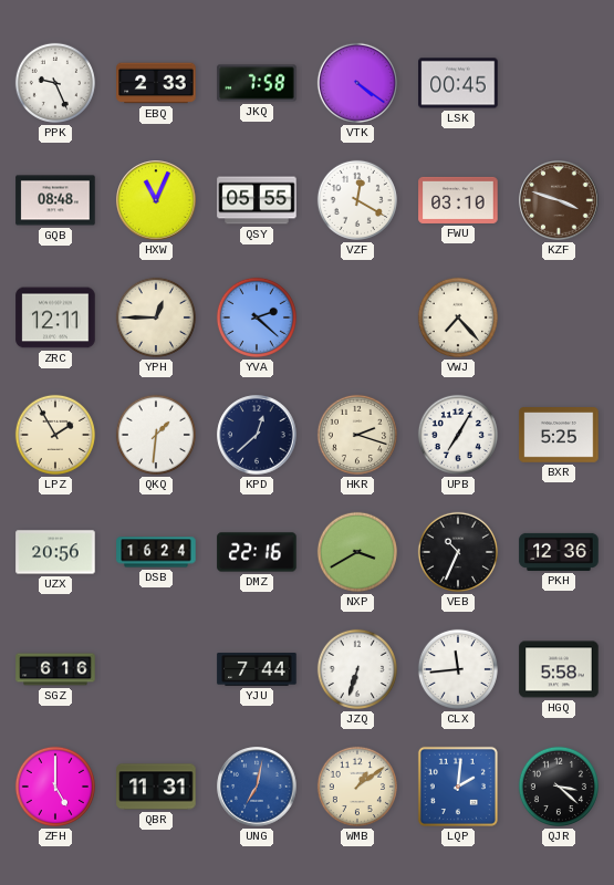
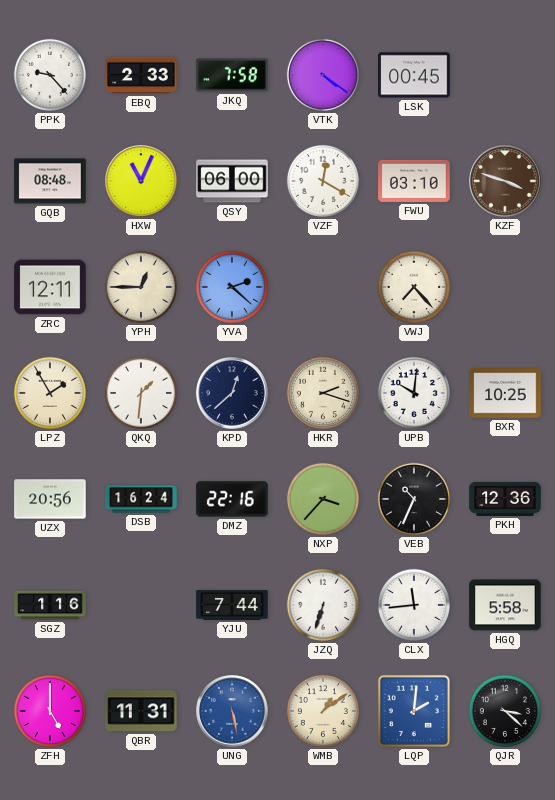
PPK: 9:26 -> 9:23
QSY: 05:55 -> 06:00
UPB: 7:05 -> 10:01
BXR: 5:25 -> 10:25
NXP: 3:40 -> 3:37
SGZ: 6:16 -> 1:16
UNG: 7:02 -> 5:28
